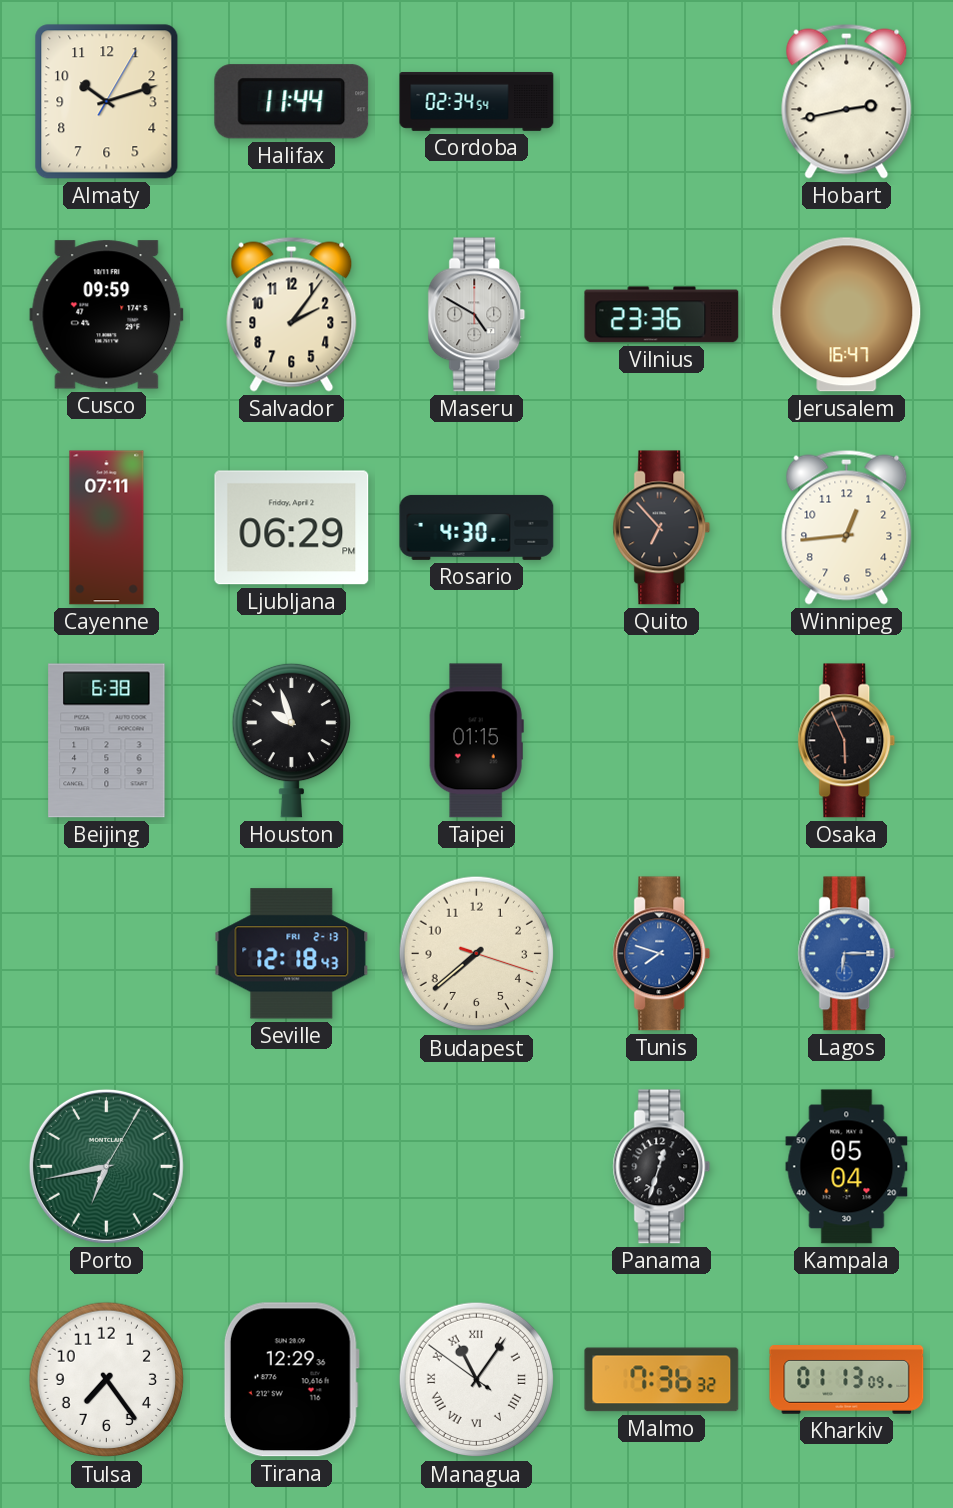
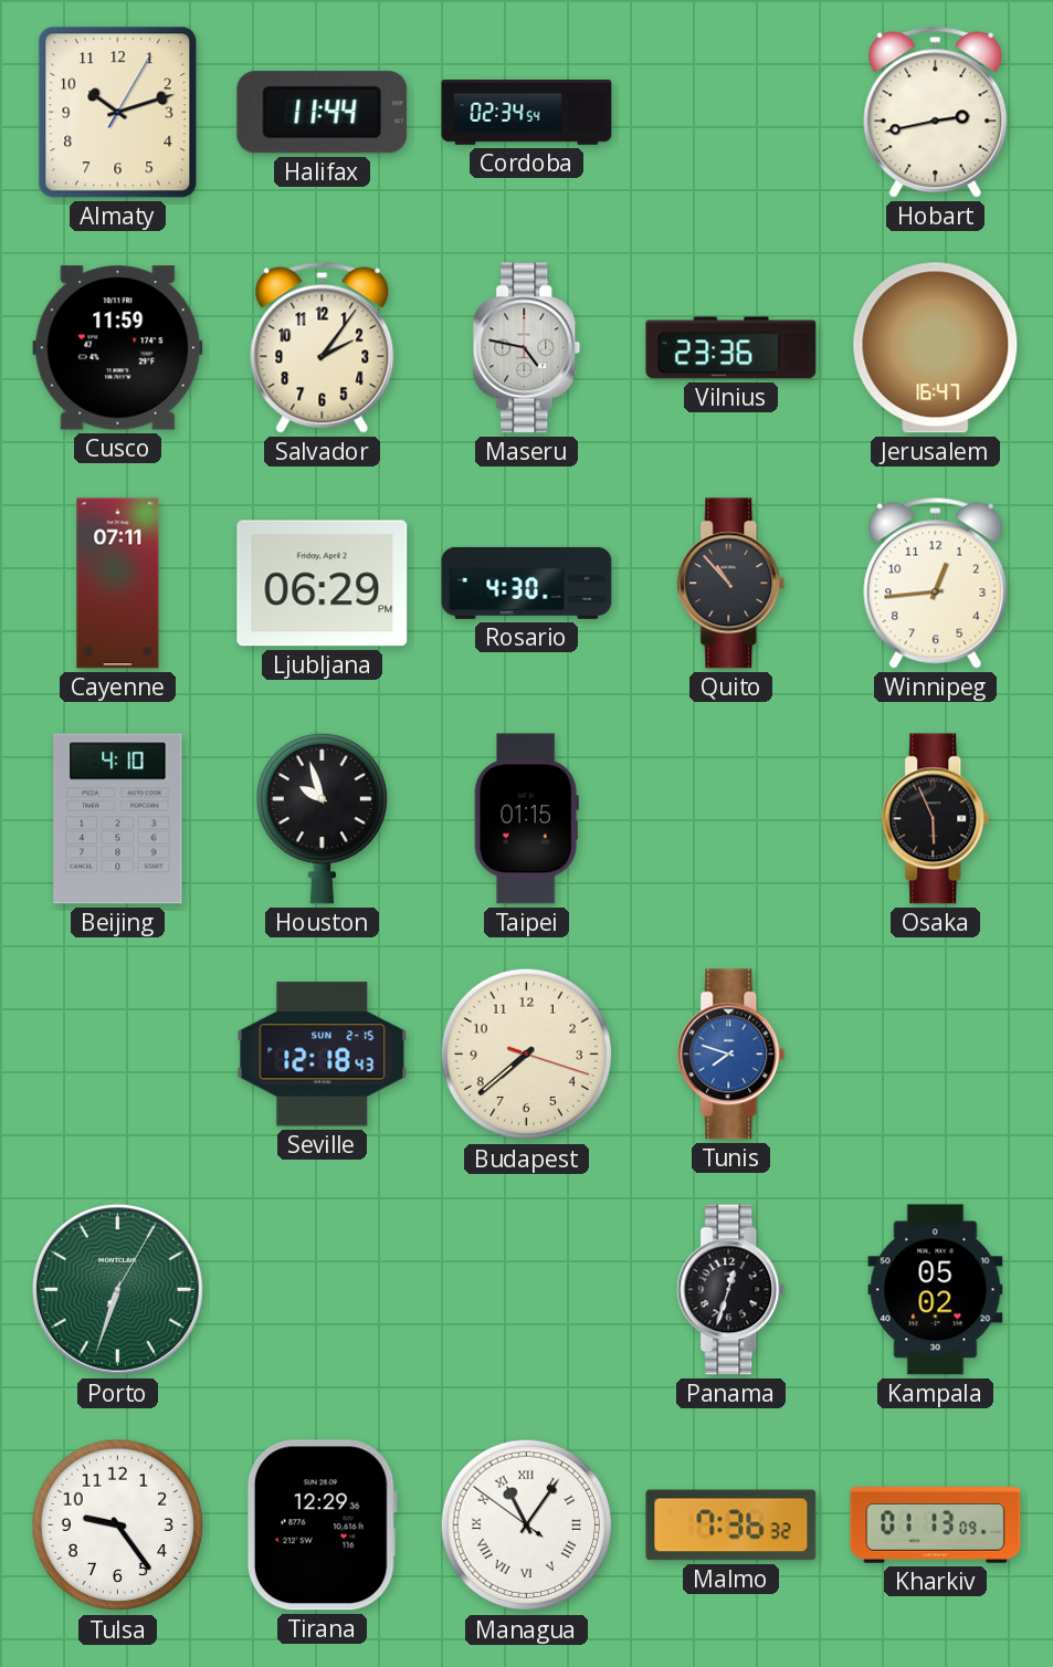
Cusco: 09:59 -> 11:59
Maseru: 4:50 -> 4:47
Quito: 6:53 -> 10:53
Beijing: 6:38 -> 4:10
Seville date: FRI 2-13 -> SUN 2-15
Lagos: 6:15 -> none
Porto: 6:43 -> 6:33
Kampala: 05:04 -> 05:02
Tulsa: 7:24 -> 9:24
